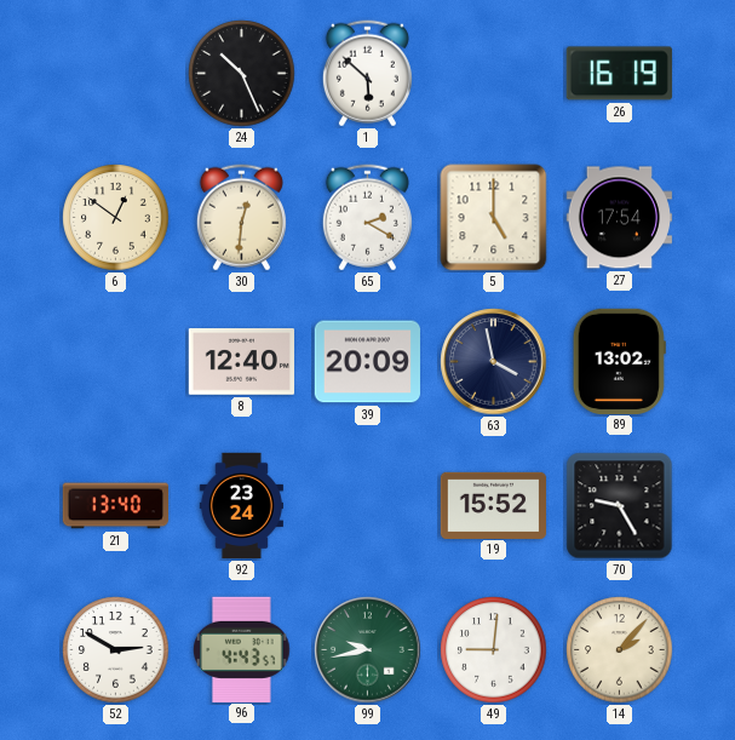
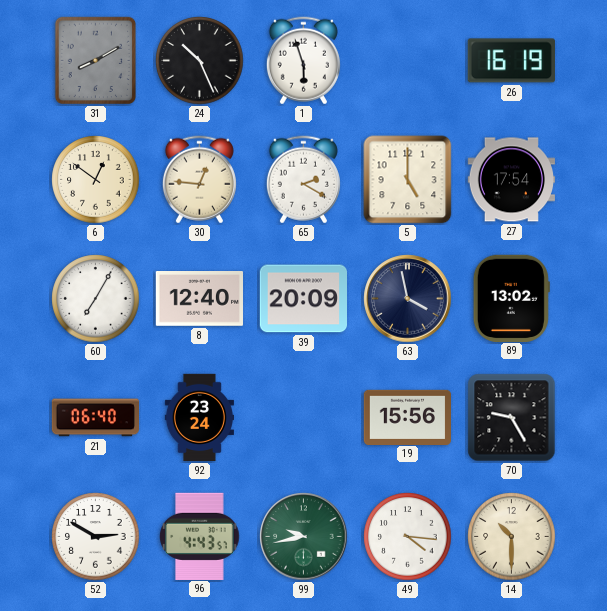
31: none -> 8:10
1: 5:52 -> 5:57
30: 12:31 -> 12:46
60: none -> 7:05
21: 13:40 -> 06:40
19: 15:52 -> 15:56
49: 9:01 -> 4:16
14: 2:07 -> 10:30
